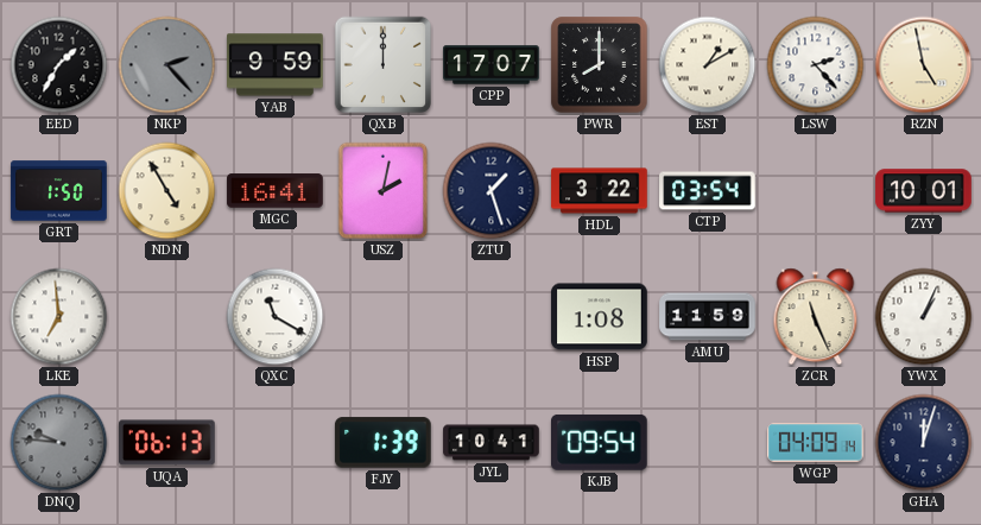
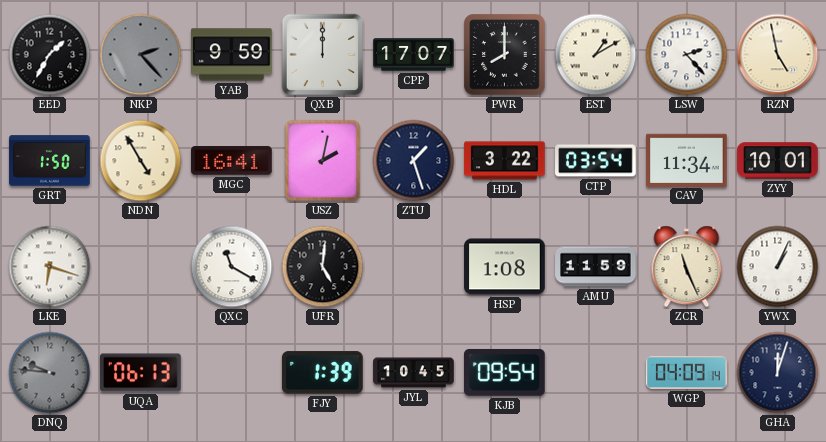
CAV: none -> 11:34
LKE: 6:59 -> 6:18
UFR: none -> 5:01
JYL: 10:41 -> 10:45
